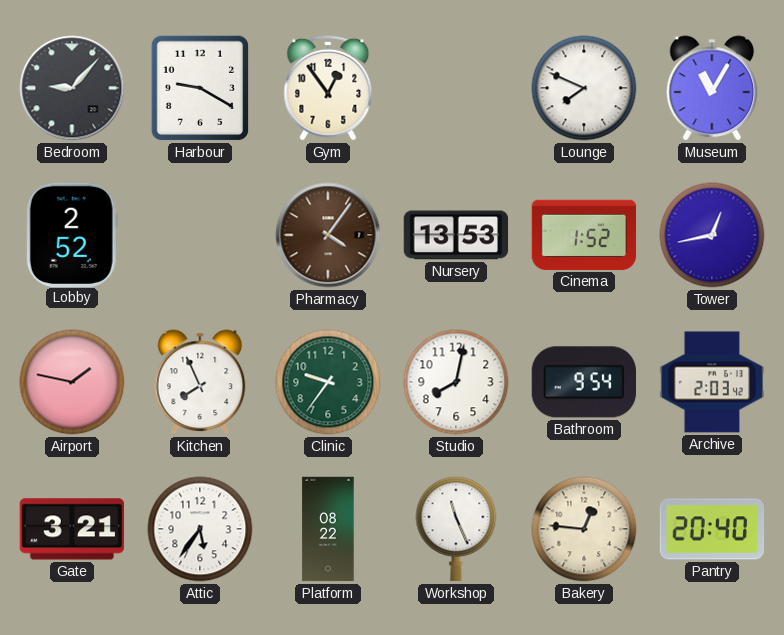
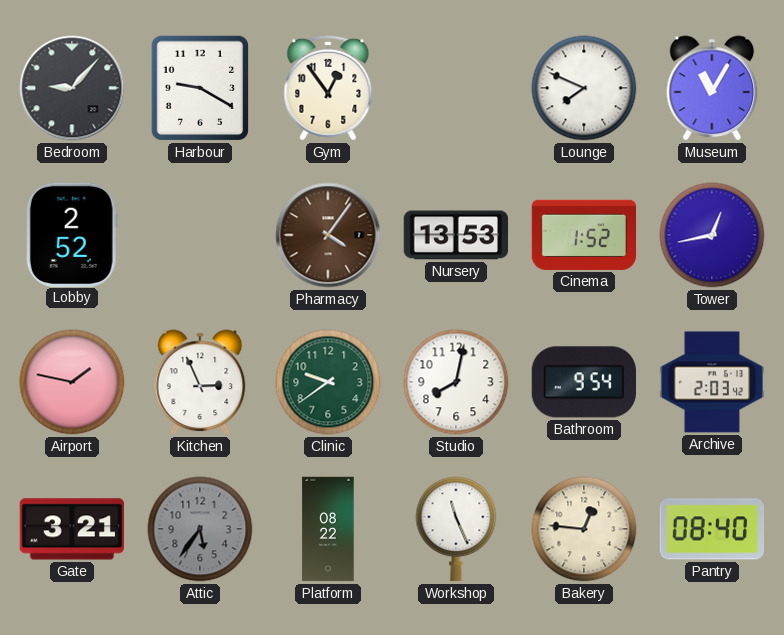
Kitchen: 7:56 -> 2:56
Clinic: 9:36 -> 9:39
Attic dial: white -> grey
Pantry: 20:40 -> 08:40
